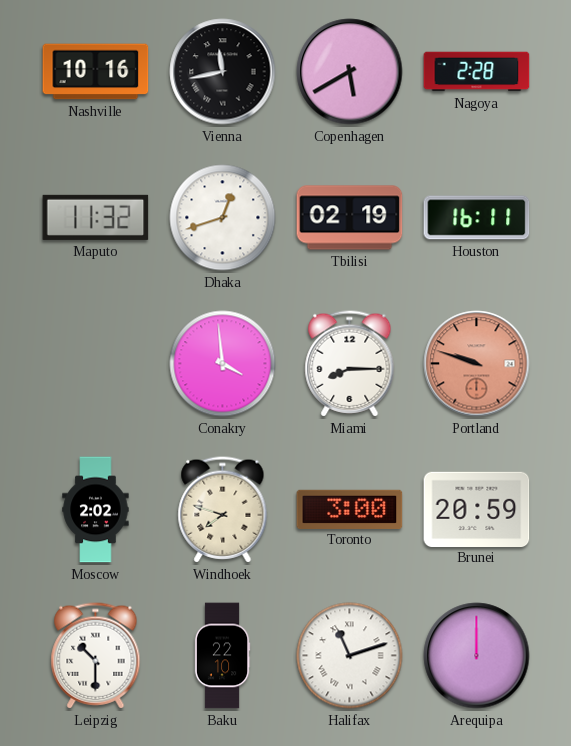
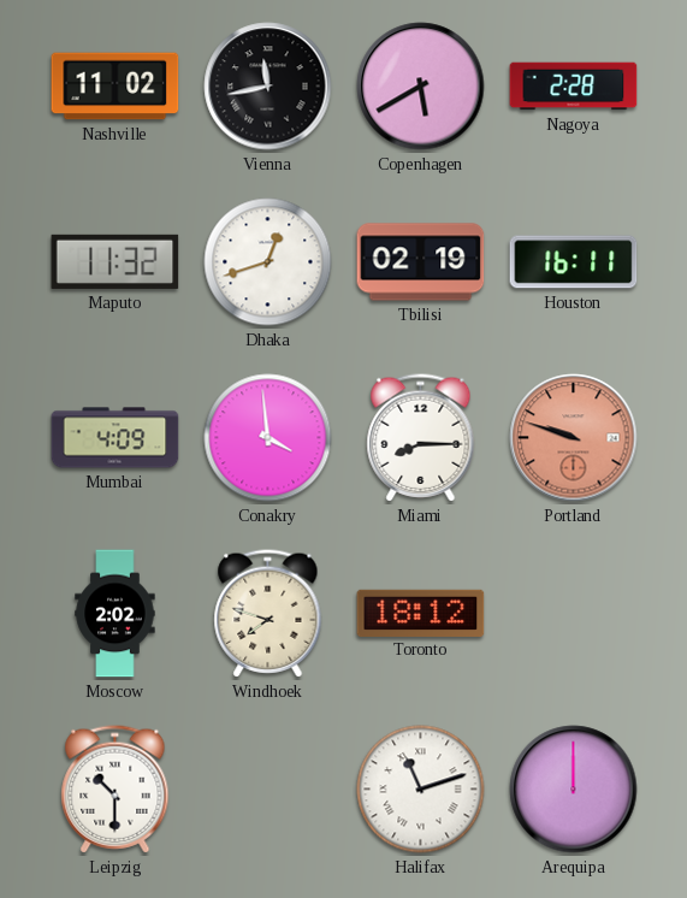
Nashville: 10:16 -> 11:02
Mumbai: none -> 4:09
Toronto: 3:00 -> 18:12
Brunei: 20:59 -> none
Baku: 22:10 -> none
